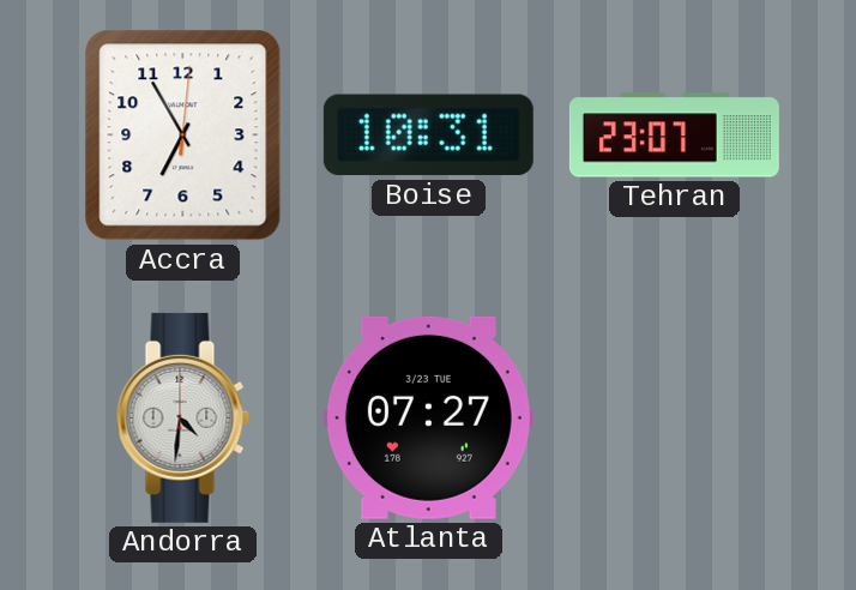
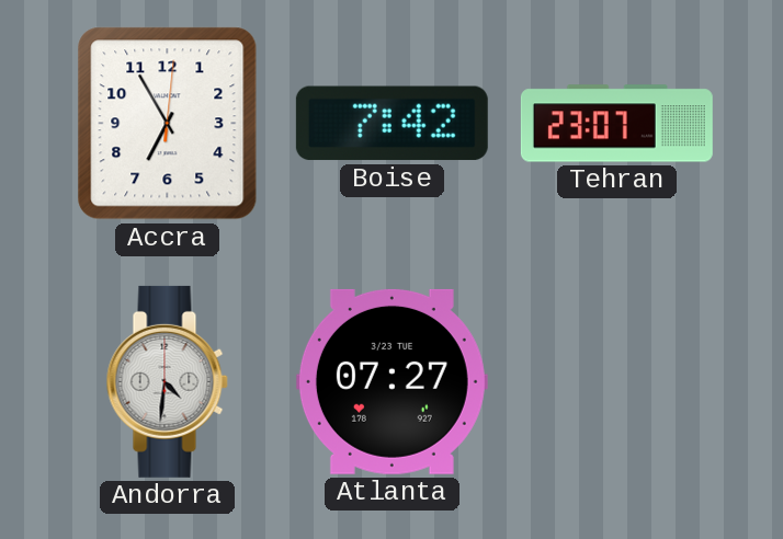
Boise: 10:31 -> 7:42
